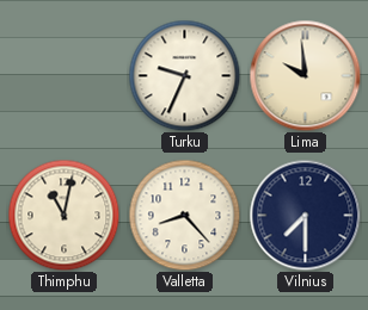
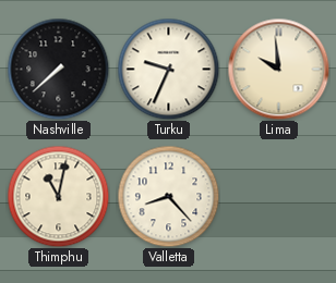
Nashville: none -> 7:38
Vilnius: 7:30 -> none
